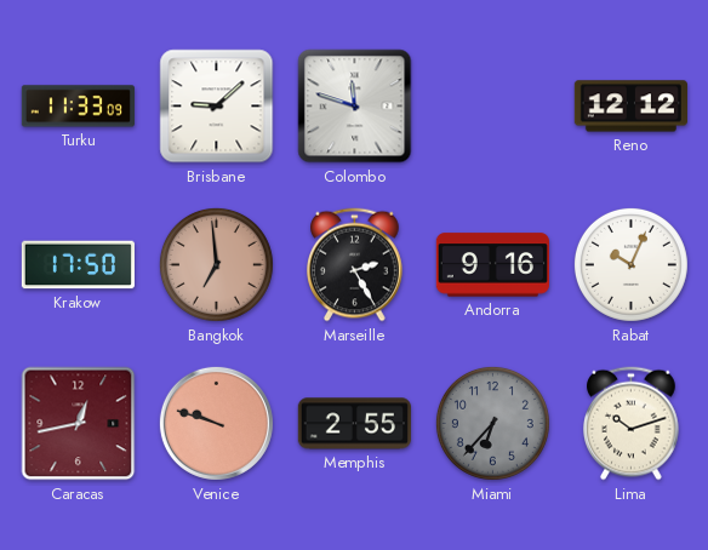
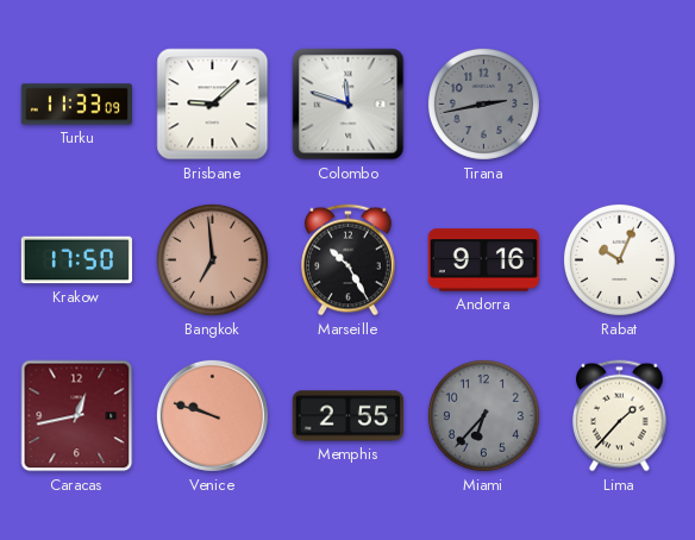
Tirana: none -> 2:43
Reno: 12:12 -> none
Marseille: 2:25 -> 10:25
Lima: 10:12 -> 1:37
